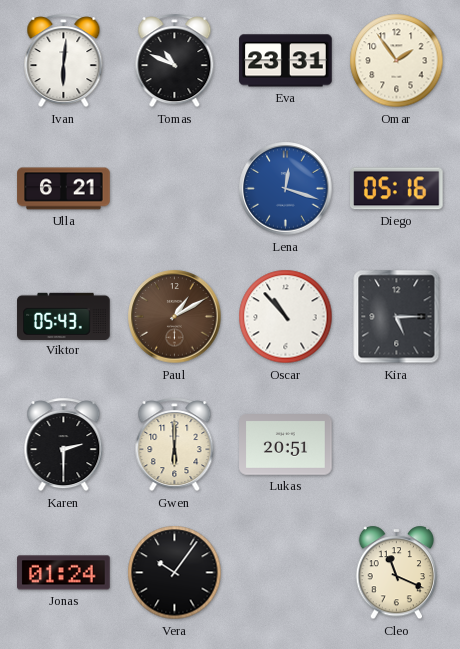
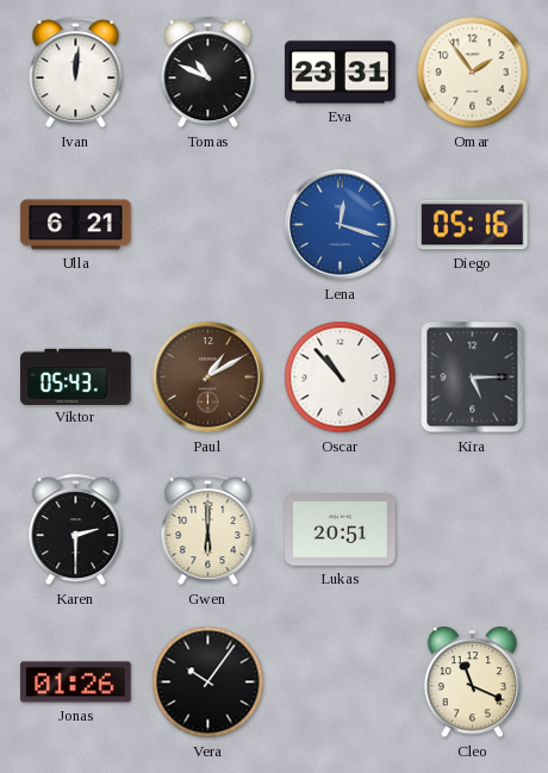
Ivan: 6:01 -> 12:01
Jonas: 01:24 -> 01:26
